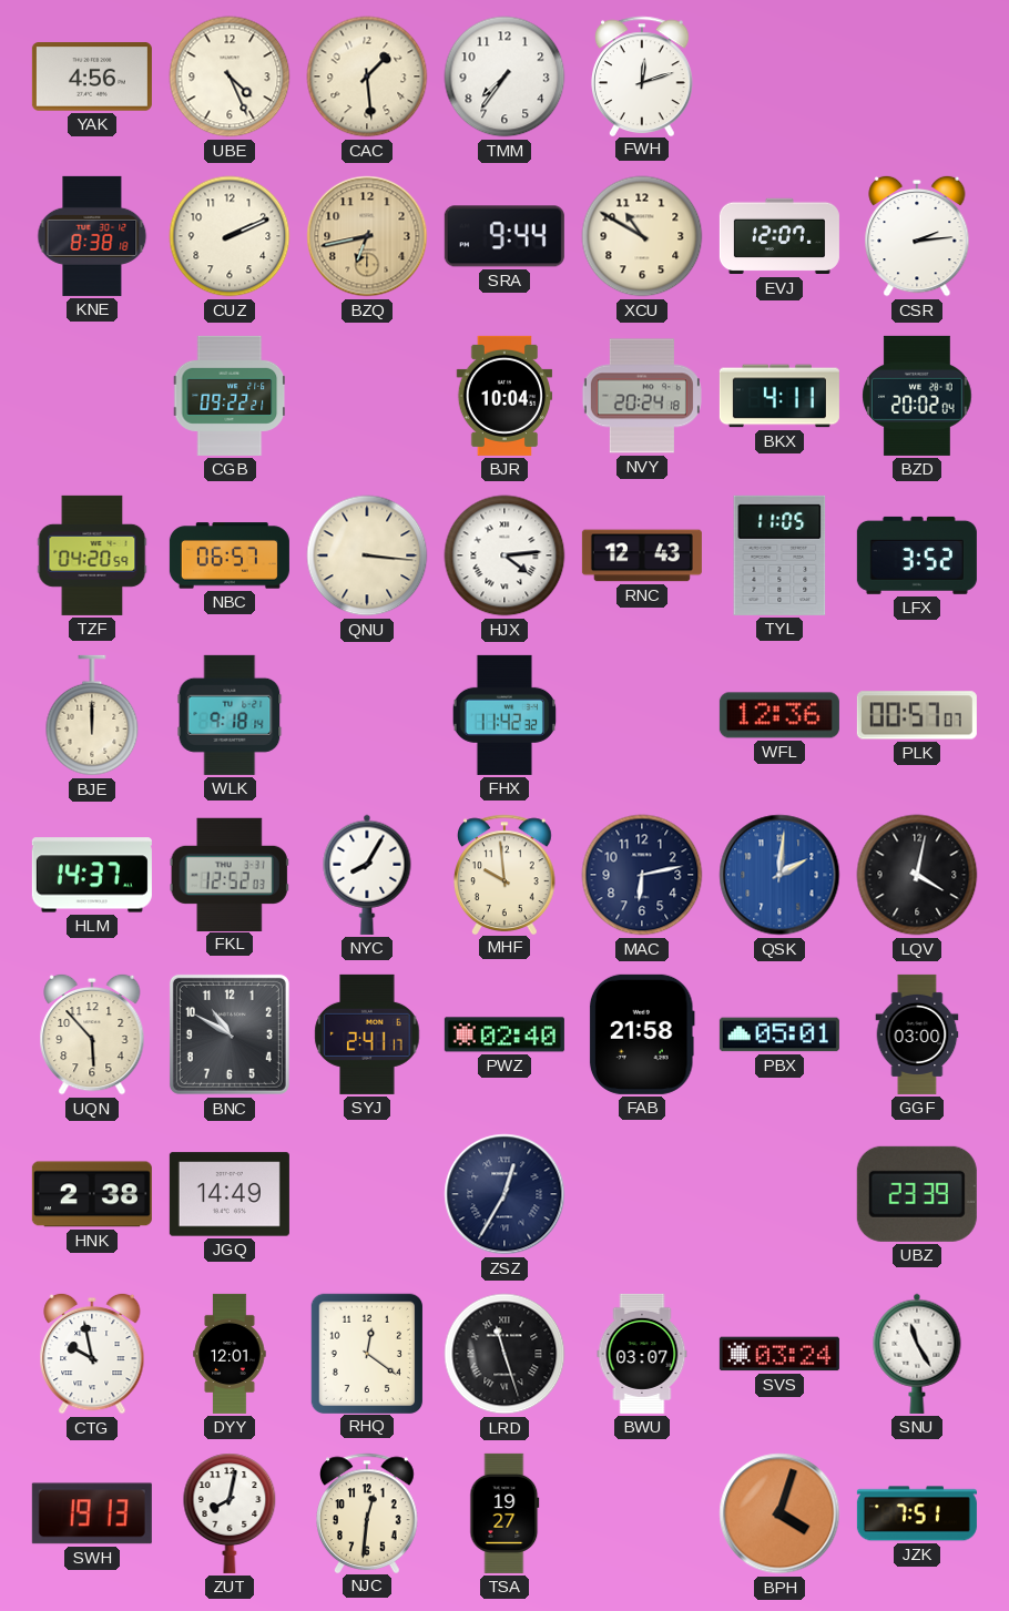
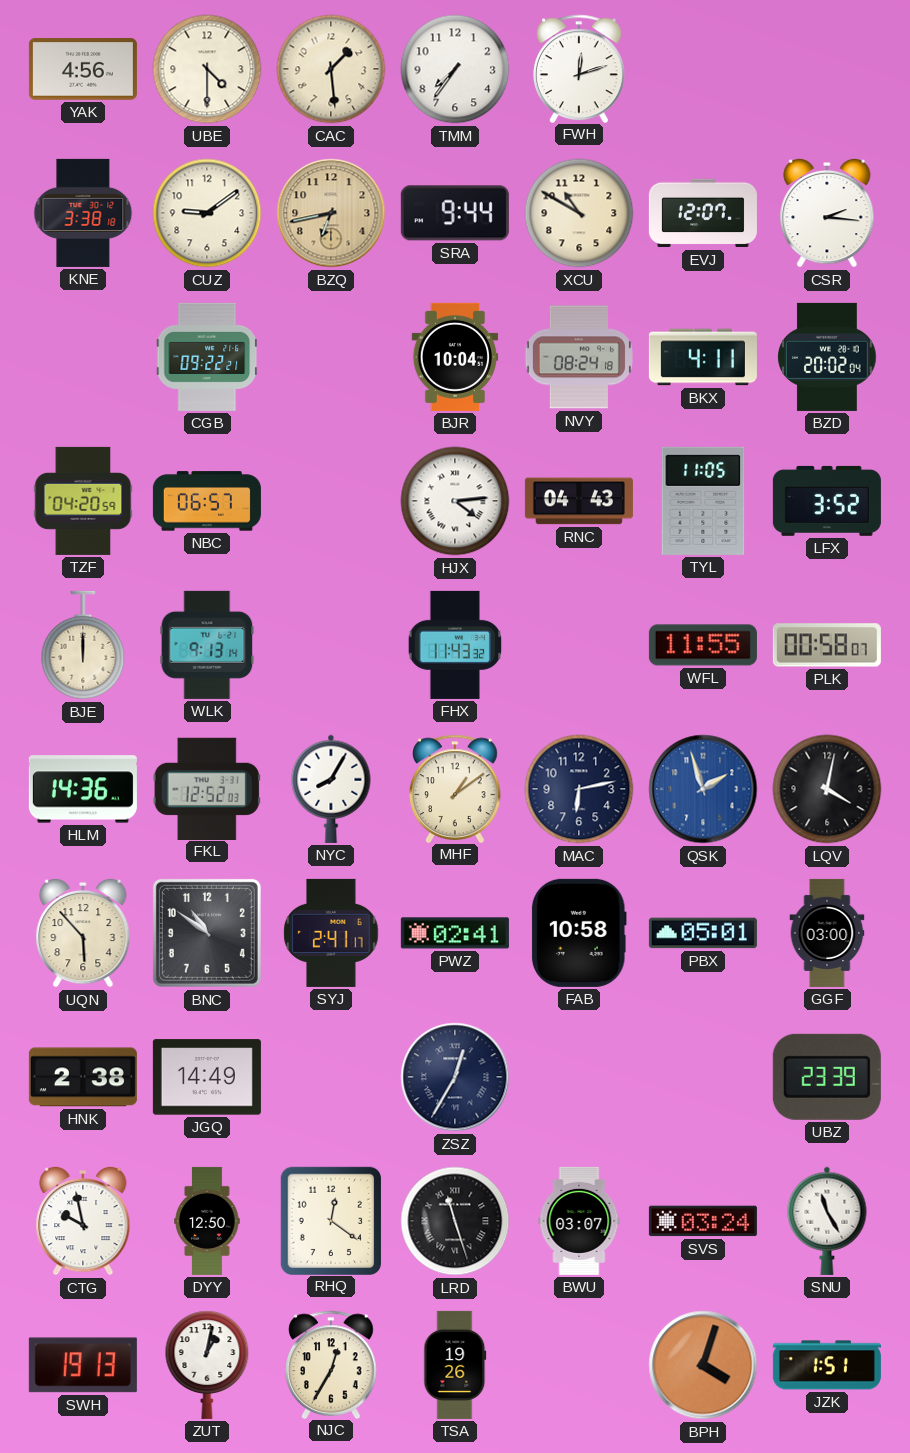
UBE: 4:26 -> 4:30
KNE: 8:38 -> 3:38
CUZ: 2:11 -> 9:09
CSR: 2:14 -> 2:16
NVY: 20:24 -> 08:24
QNU: 3:16 -> none
RNC: 12:43 -> 04:43
WLK: 9:18 -> 9:13
FHX: 11:42 -> 11:43
WFL: 12:36 -> 11:55
PLK: 00:57 -> 00:58
HLM: 14:37 -> 14:36
MHF: 9:59 -> 1:09
QSK: 2:01 -> 1:57
BNC: 10:50 -> 10:51
PWZ: 02:40 -> 02:41
FAB: 21:58 -> 10:58
DYY: 12:01 -> 12:50
ZUT: 8:02 -> 1:02
NJC: 12:31 -> 12:35
TSA: 19:27 -> 19:26
JZK: 7:51 -> 1:51
